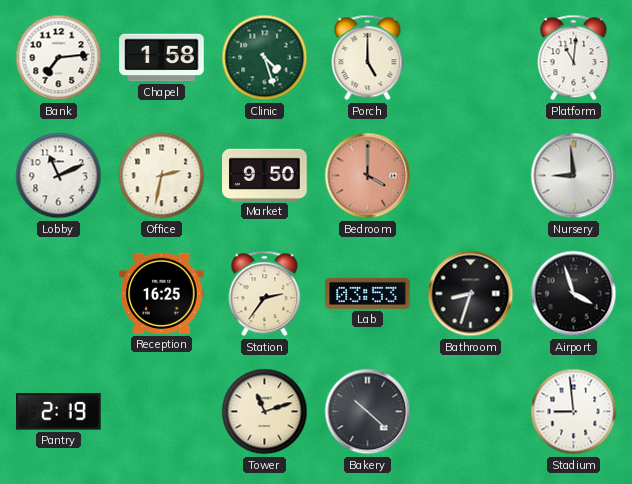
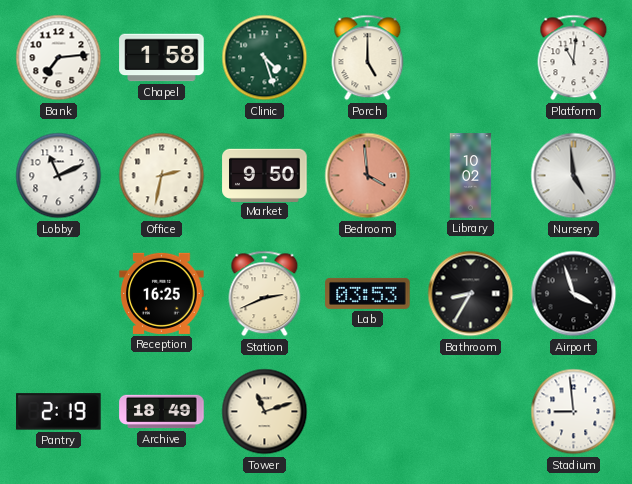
Bedroom: 4:00 -> 3:59
Library: none -> 10:02
Nursery: 8:59 -> 4:59
Station: 2:36 -> 2:41
Bathroom: 8:33 -> 8:35
Archive: none -> 18:49
Bakery: 10:22 -> none
